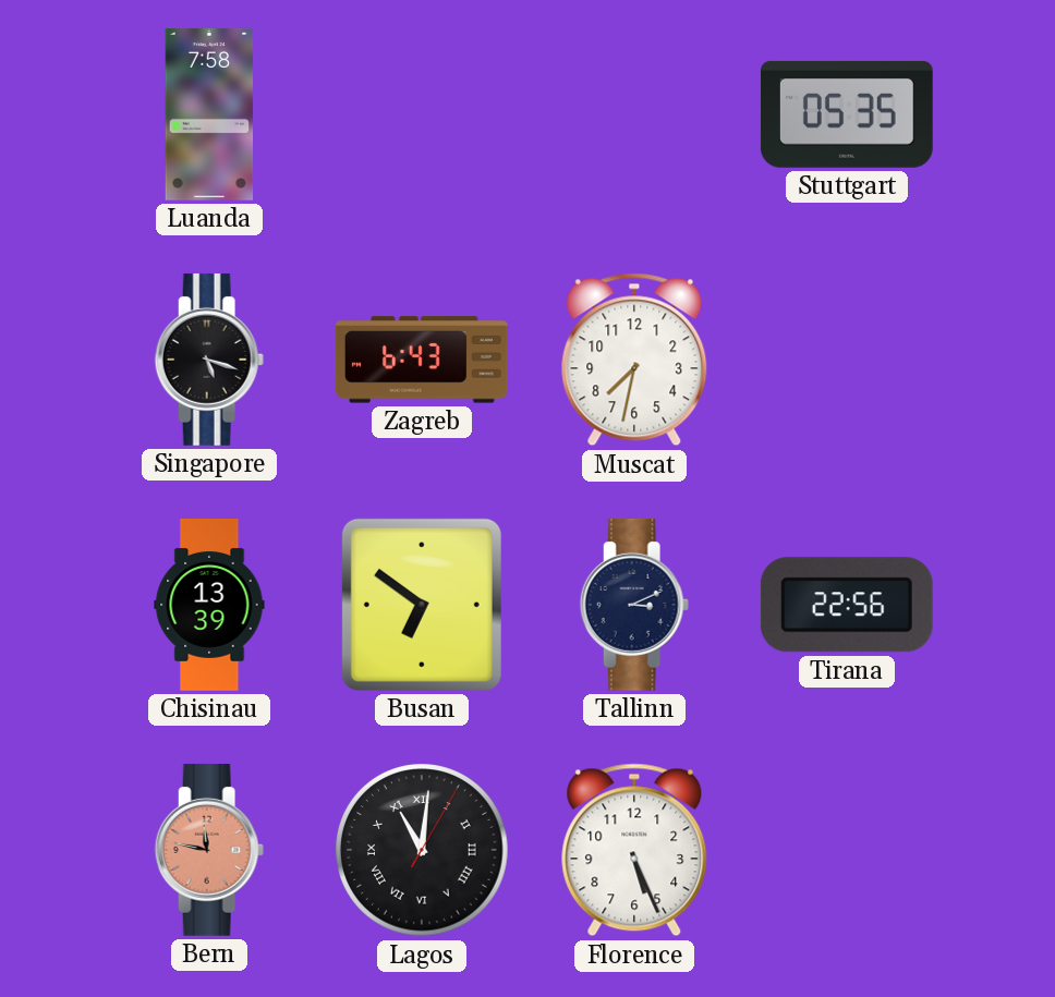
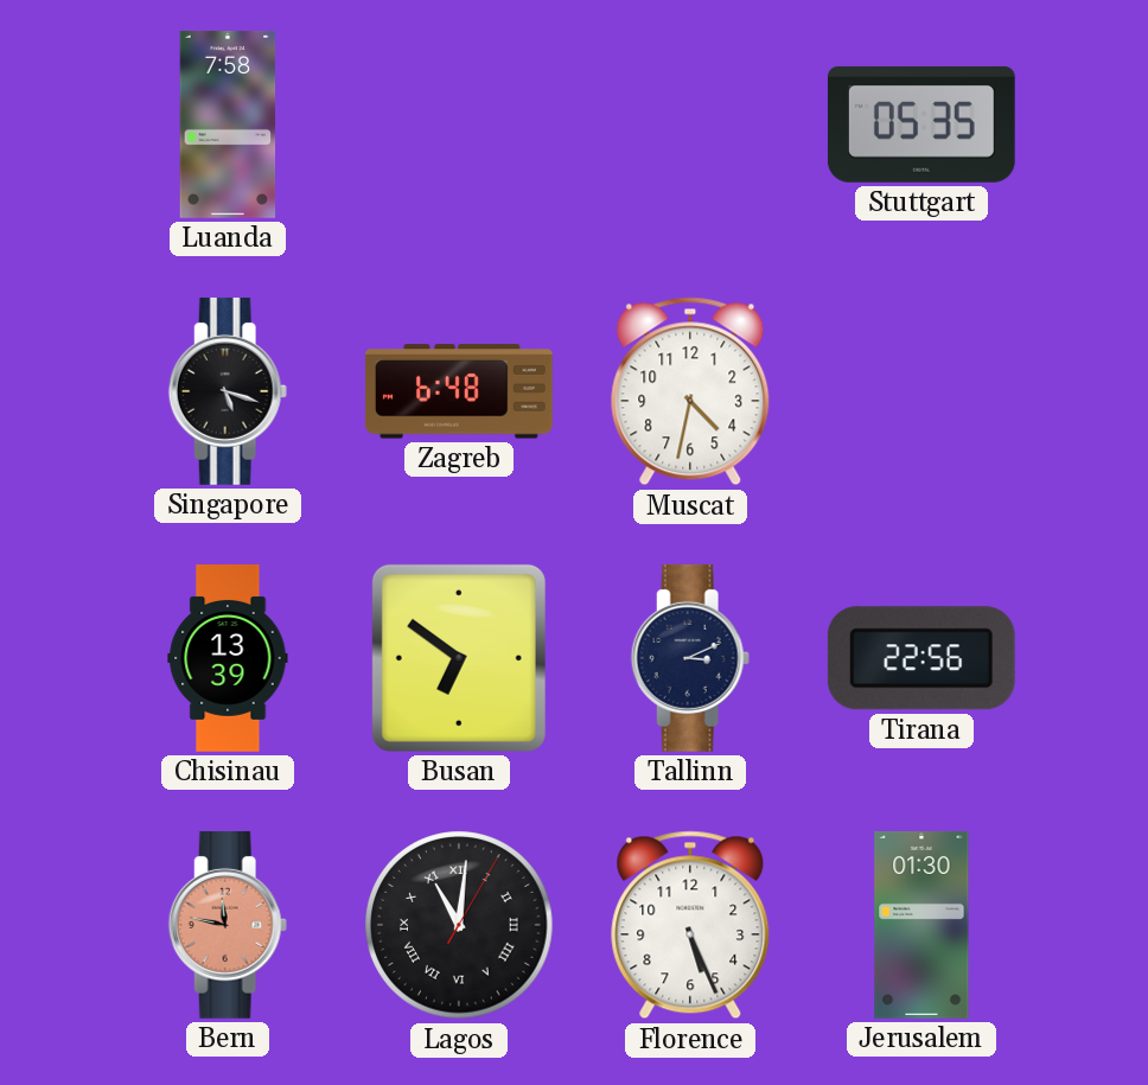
Zagreb: 6:43 -> 6:48
Muscat: 7:32 -> 4:32
Jerusalem: none -> 01:30
